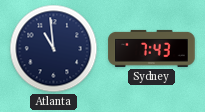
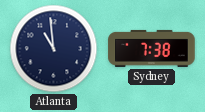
Sydney: 7:43 -> 7:38
